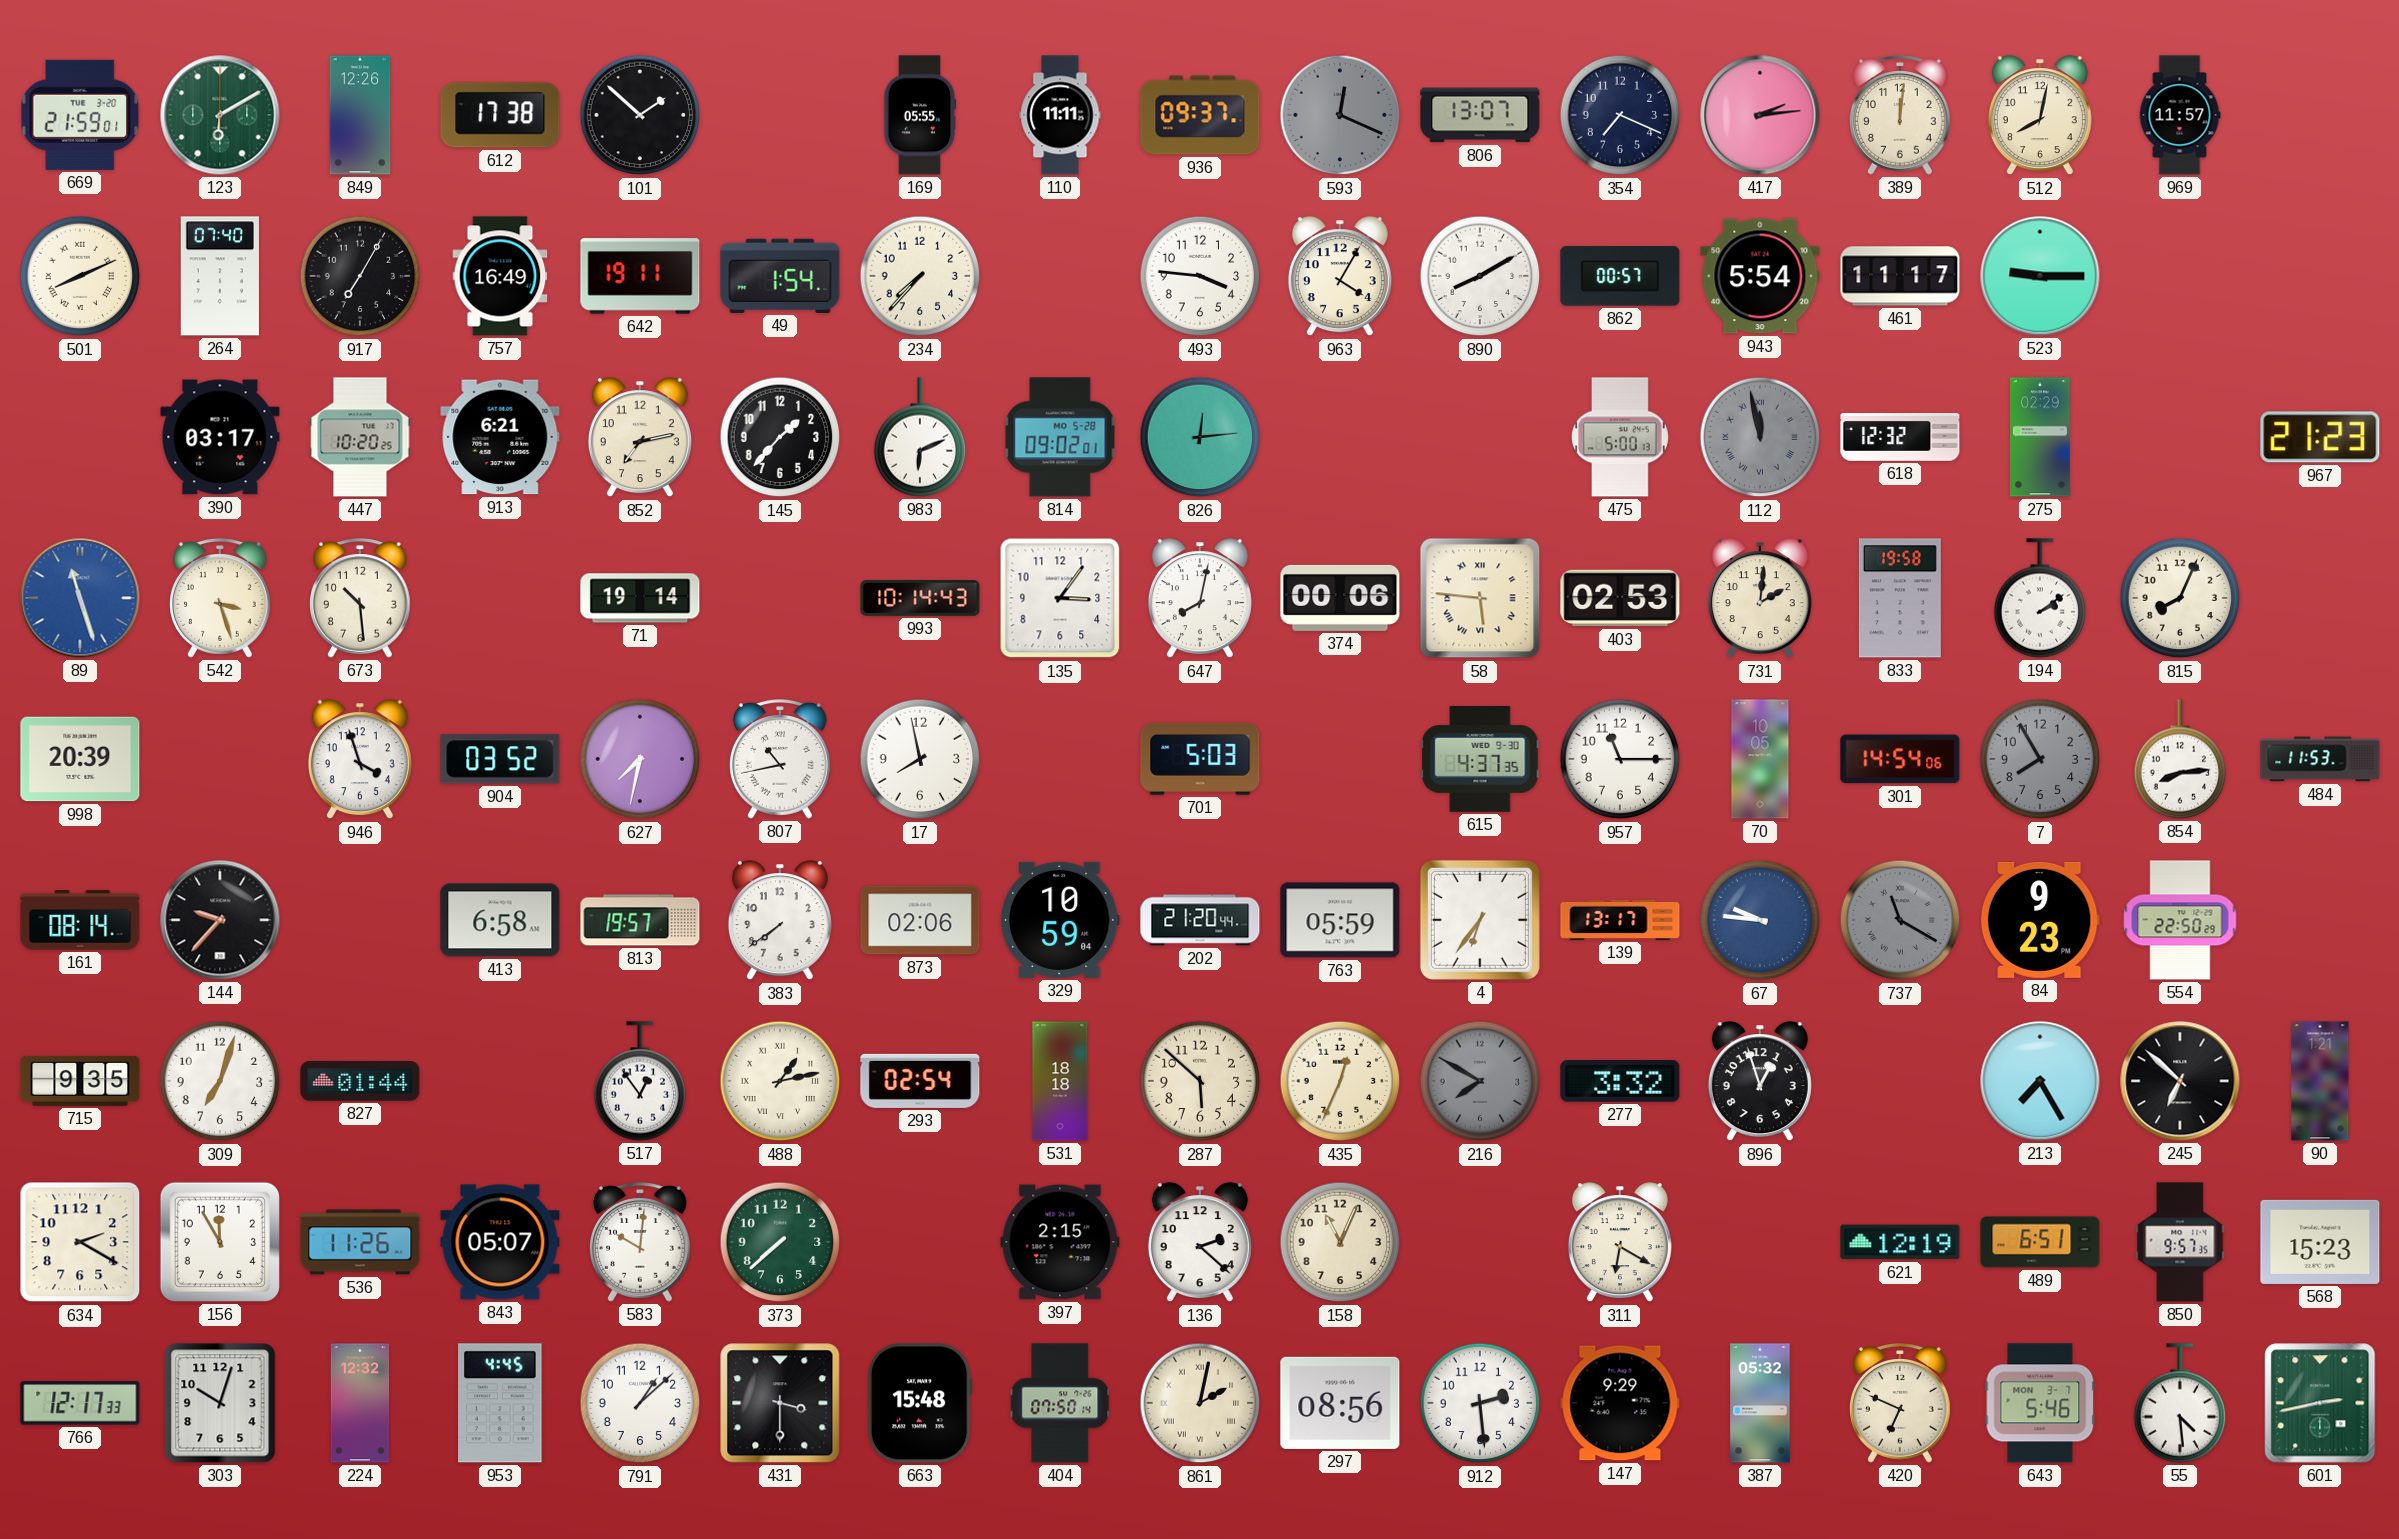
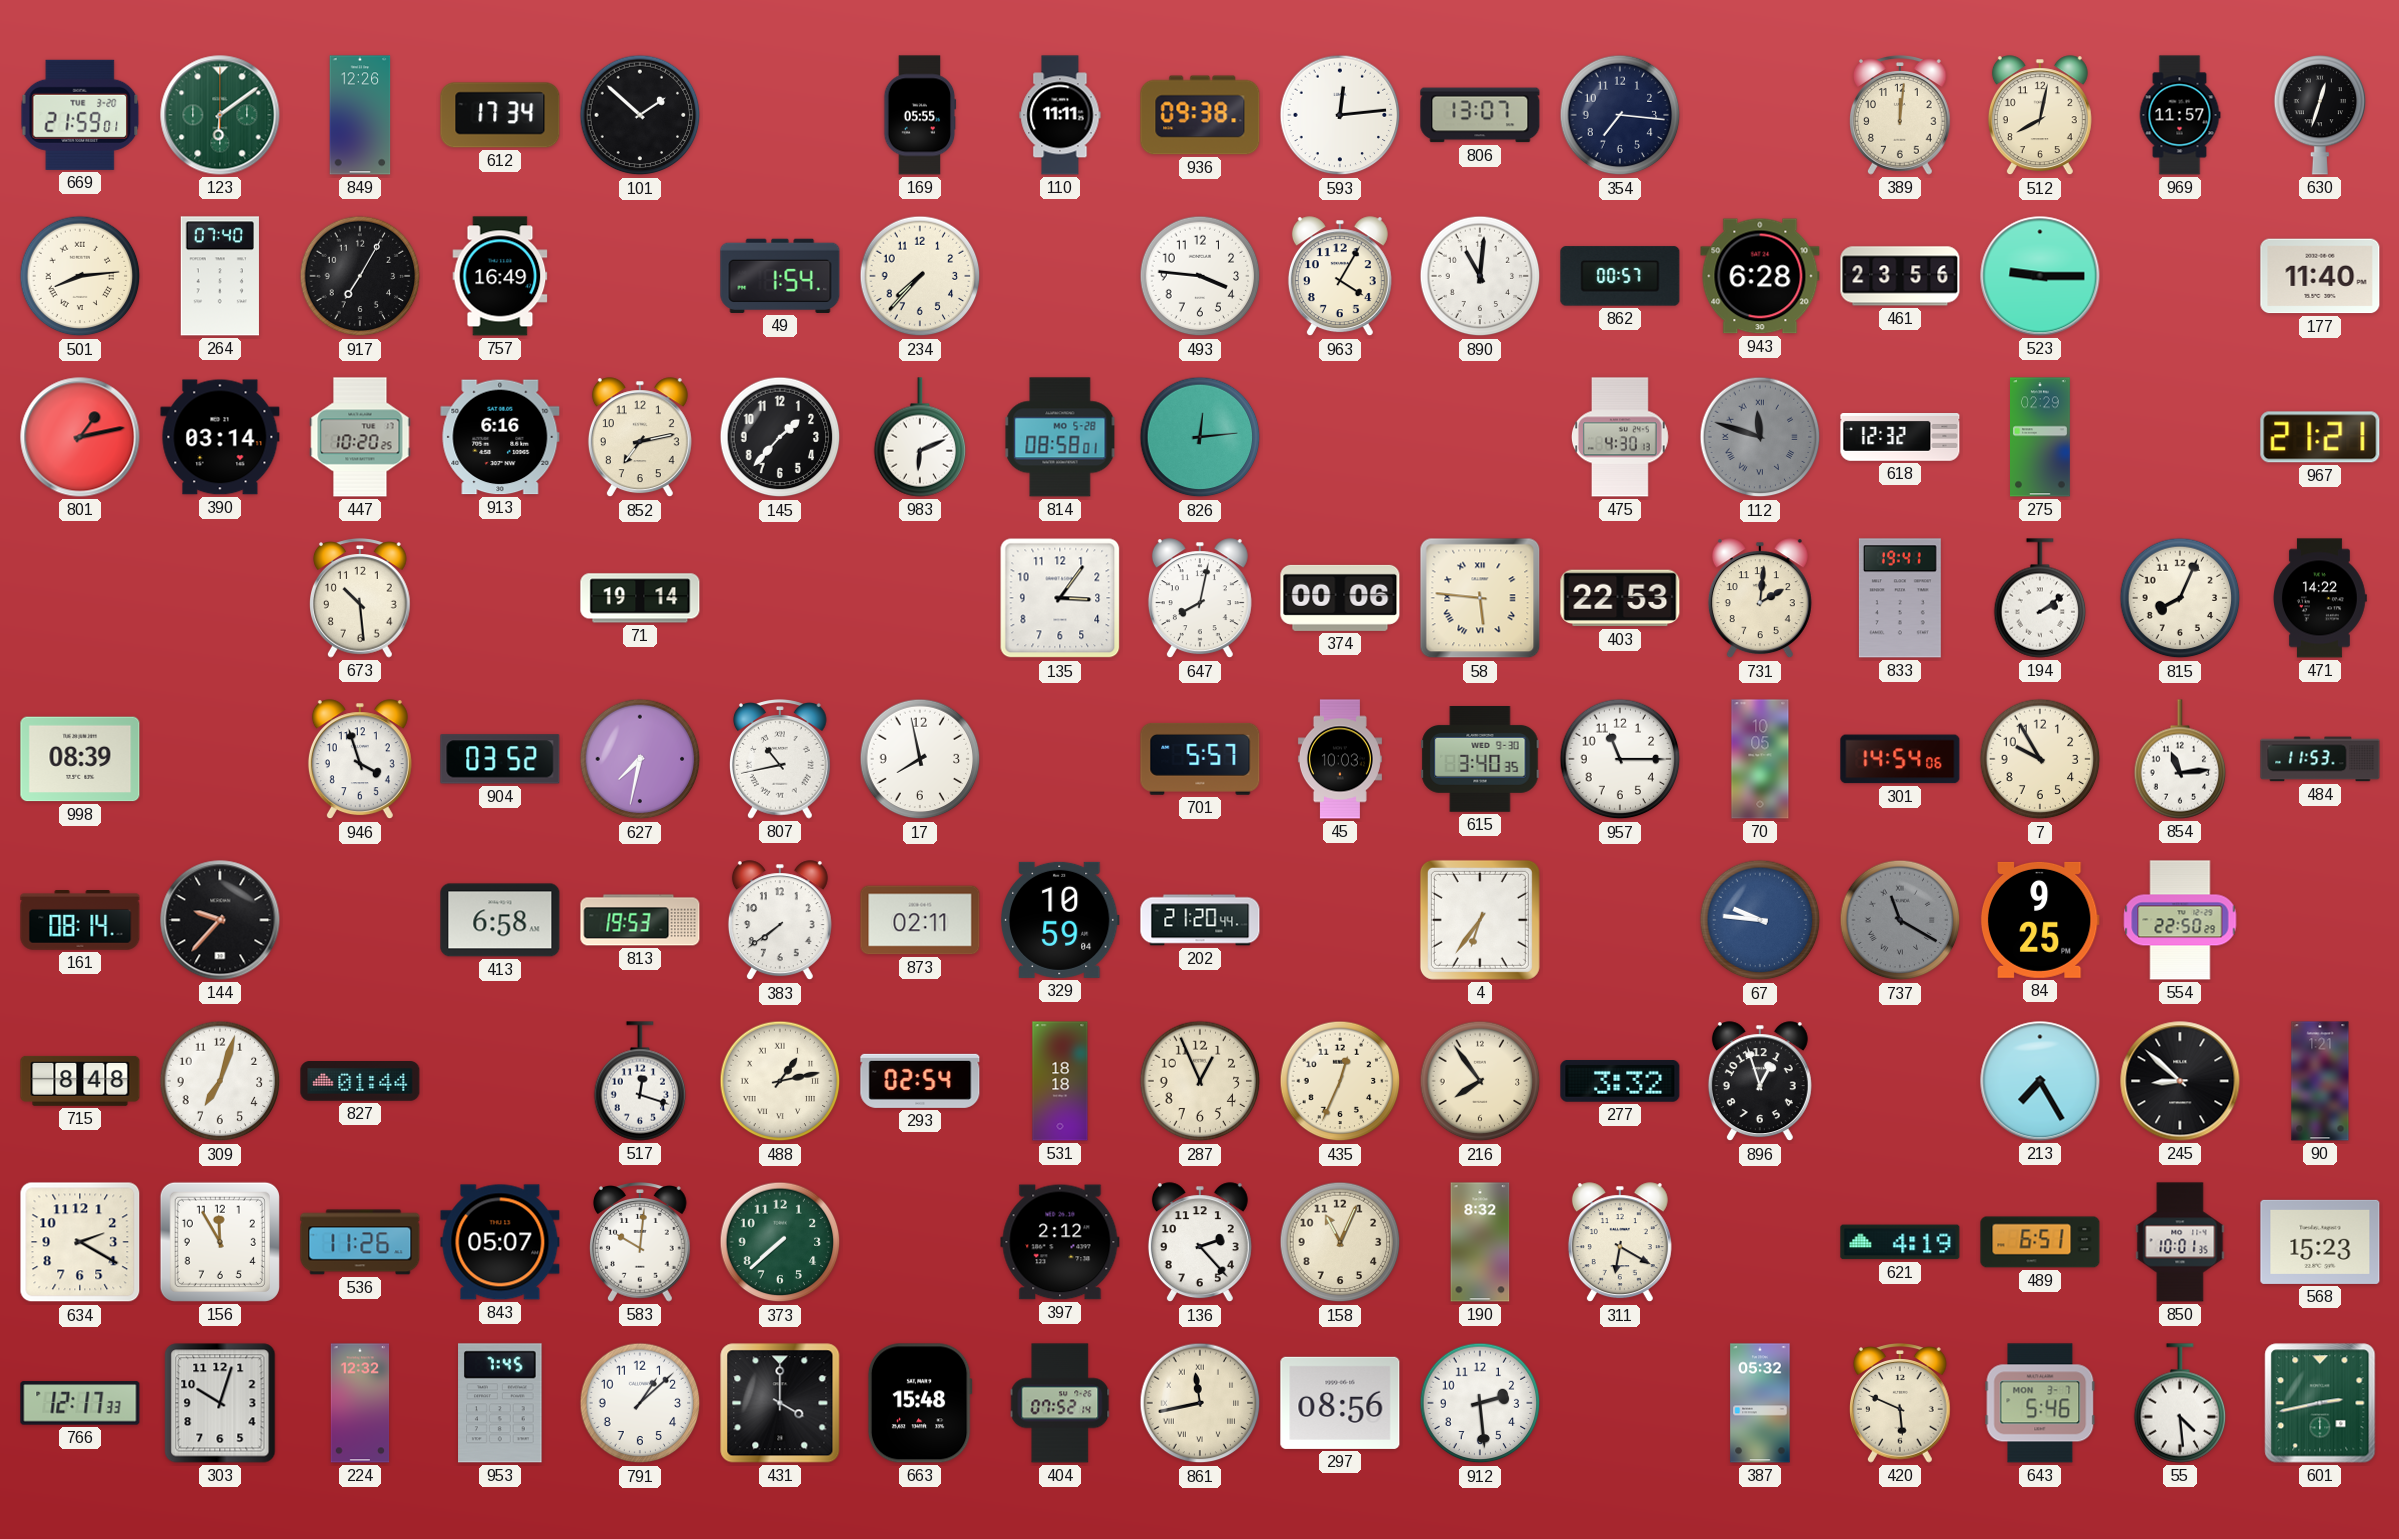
123: 6:10 -> 6:09
612: 17:38 -> 17:34
936: 09:37 -> 09:38
593: 12:19 -> 12:14
593 dial: grey -> white
354: 7:19 -> 7:16
417: 2:14 -> none
630: none -> 12:33
501: 8:11 -> 8:14
642: 19:11 -> none
890: 8:10 -> 11:01
943: 5:54 -> 6:28
461: 11:17 -> 23:56
177: none -> 11:40
801: none -> 1:13
390: 03:17 -> 03:14
913: 6:21 -> 6:16
814: 09:02 -> 08:58
475: 5:00 -> 4:30
112: 11:58 -> 11:48
967: 21:23 -> 21:21
89: 11:27 -> none
542: 3:27 -> none
993: 10:14 -> none
403: 02:53 -> 22:53
833: 19:58 -> 19:41
471: none -> 14:22
998: 20:39 -> 08:39
701: 5:03 -> 5:57
45: none -> 10:03
615: 4:37 -> 3:40
7: 7:55 -> 9:55
7 dial: grey -> cream
854: 8:14 -> 11:14
813: 19:57 -> 19:53
873: 02:06 -> 02:11
763: 05:59 -> none
139: 13:17 -> none
84: 9:23 -> 9:25
715: 9:35 -> 8:48
517: 12:54 -> 12:18
287: 5:52 -> 12:56
216: 7:50 -> 7:54
216 dial: grey -> cream
245: 6:52 -> 8:52
397: 2:15 -> 2:12
136: 2:22 -> 2:23
190: none -> 8:32
621: 12:19 -> 4:19
850: 9:57 -> 10:01
953: 4:45 -> 7:45
431: 3:30 -> 4:00
404: 07:50 -> 07:52
861: 2:02 -> 11:43
147: 9:29 -> none
420: 6:49 -> 5:49
